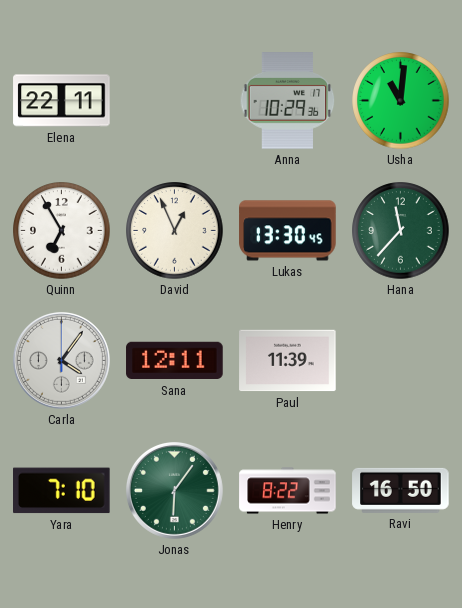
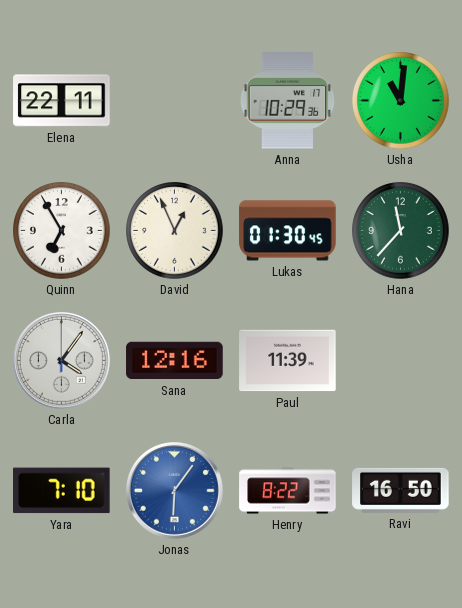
Lukas: 13:30 -> 01:30
Sana: 12:11 -> 12:16
Jonas dial: green -> blue
